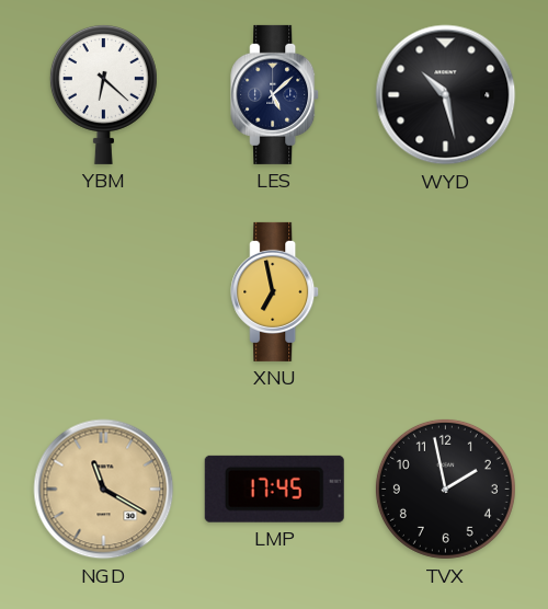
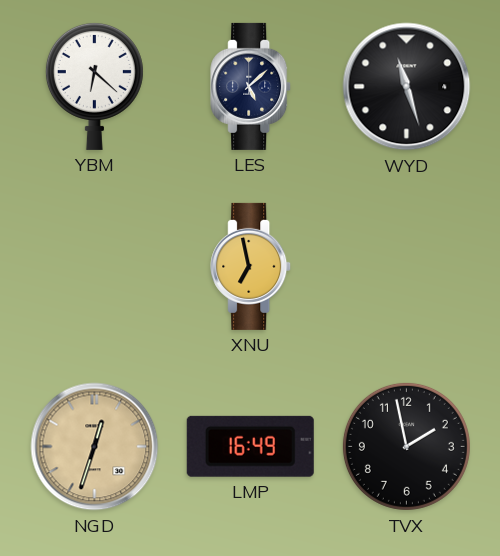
WYD: 10:28 -> 11:27
NGD: 11:20 -> 12:33
LMP: 17:45 -> 16:49
